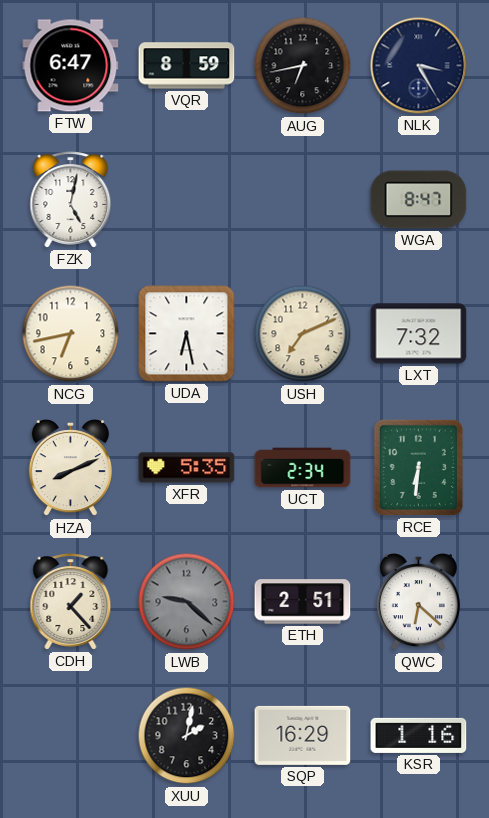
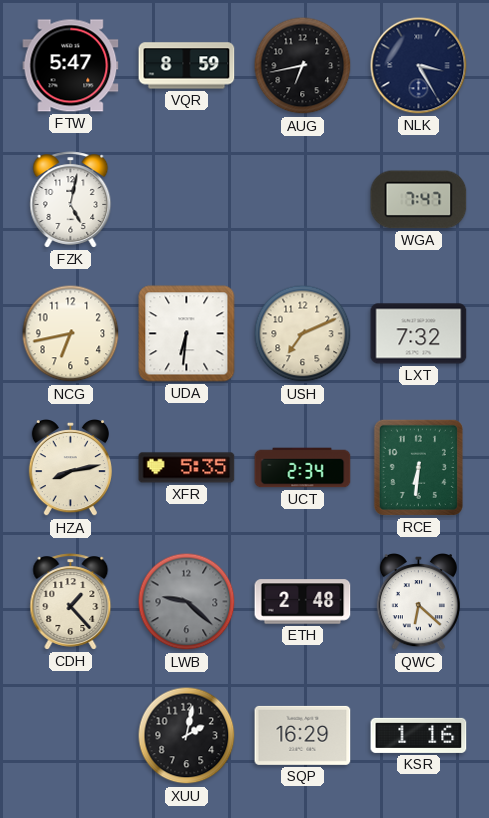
FTW: 6:47 -> 5:47
WGA: 8:47 -> 7:47
UDA: 6:28 -> 6:31
HZA: 8:11 -> 8:13
ETH: 2:51 -> 2:48
